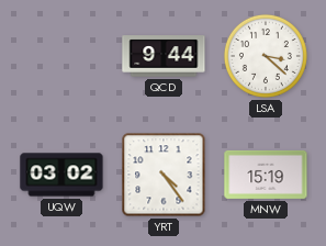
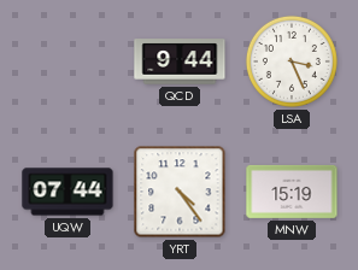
LSA: 3:22 -> 3:26
UQW: 03:02 -> 07:44
